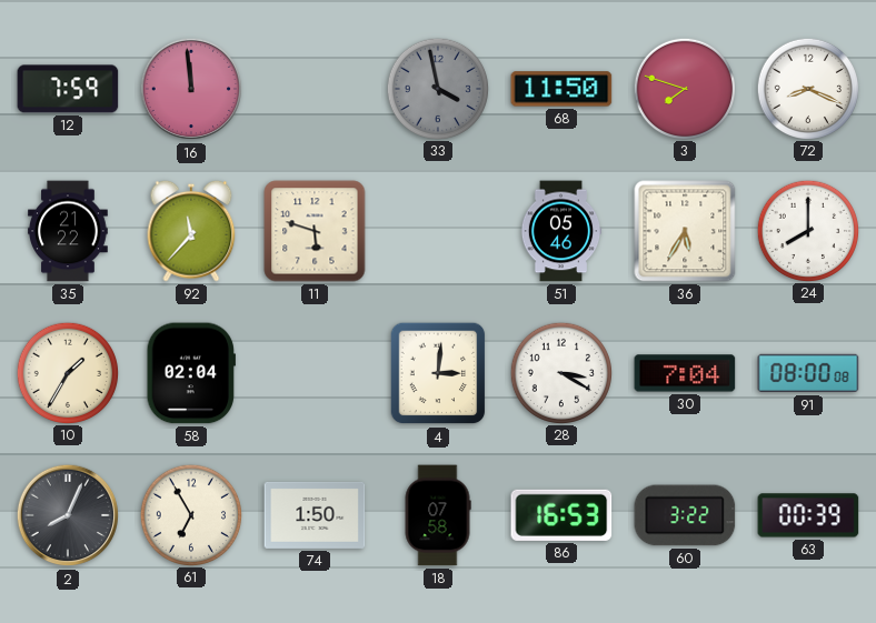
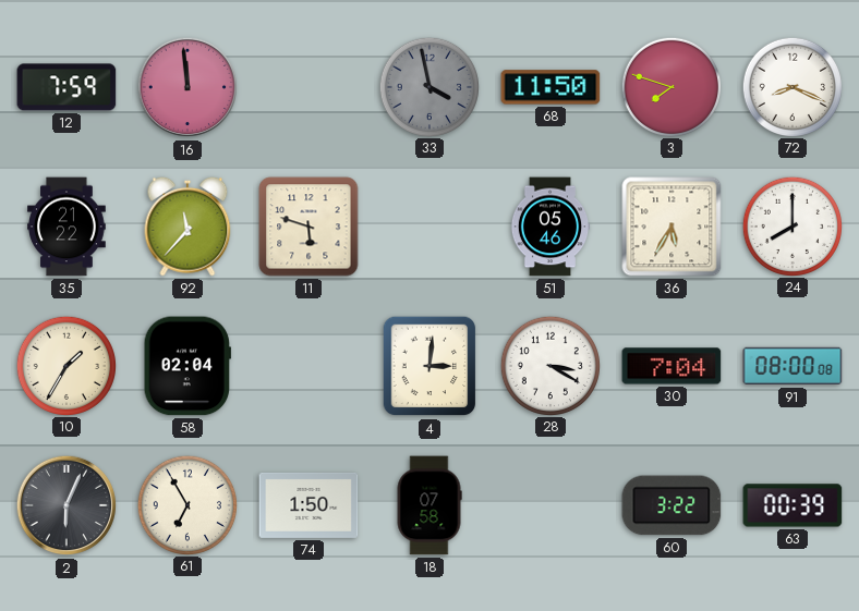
2: 8:04 -> 6:04
86: 16:53 -> none
